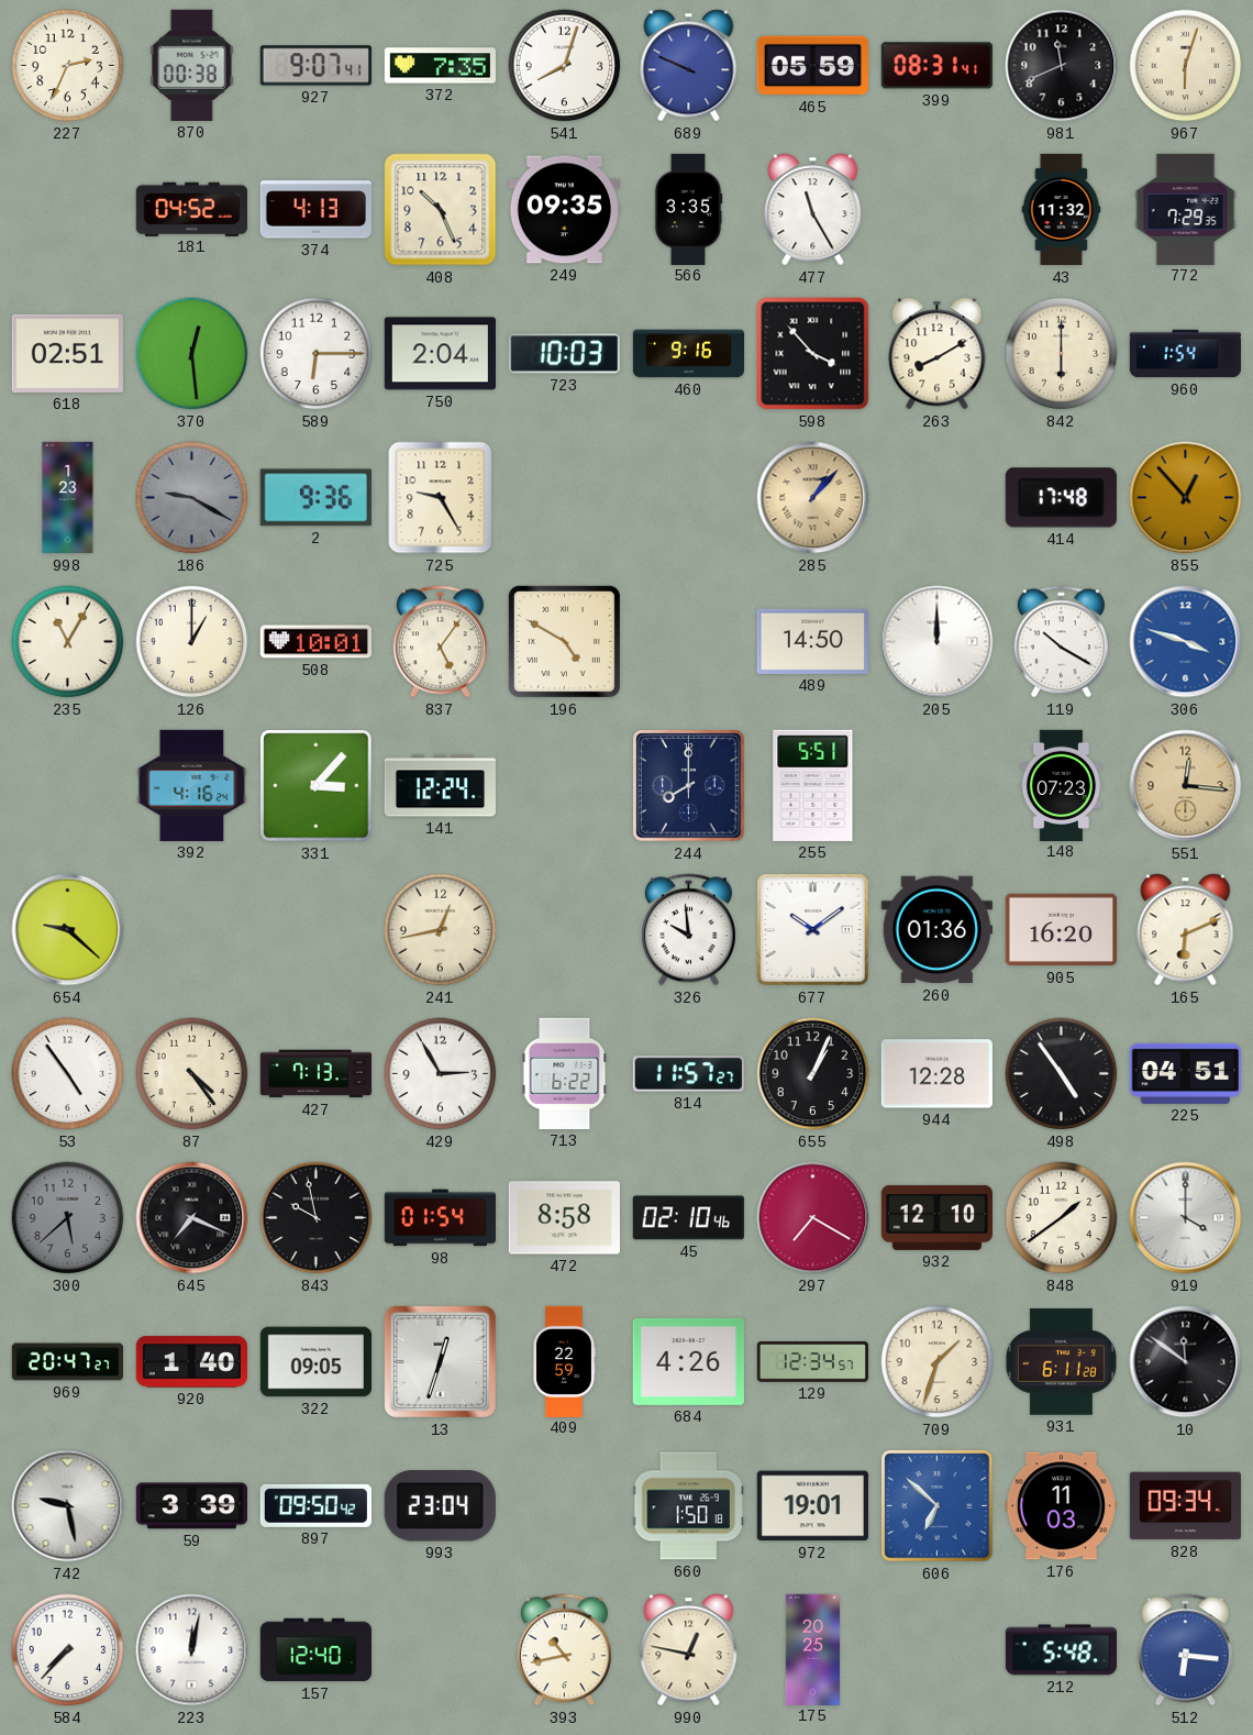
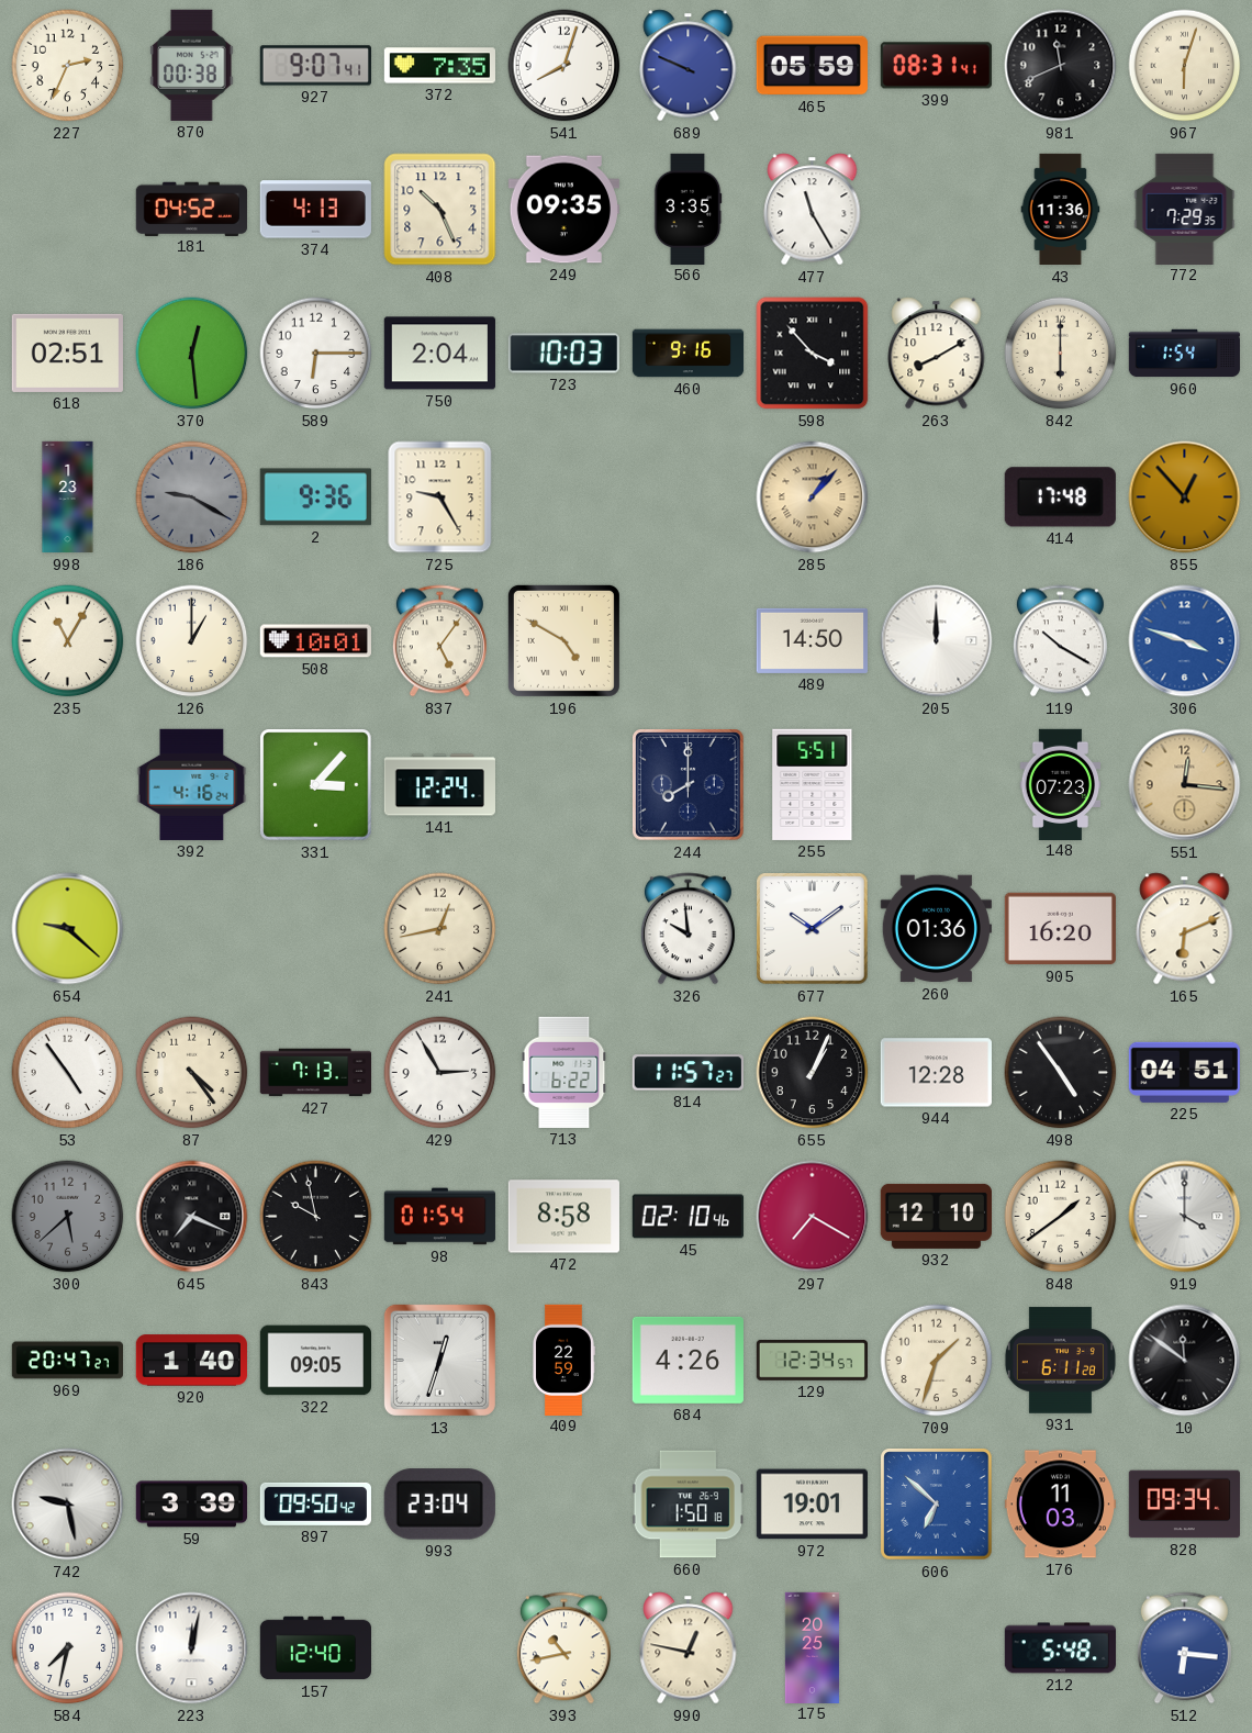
43: 11:32 -> 11:36
584: 7:37 -> 7:32
